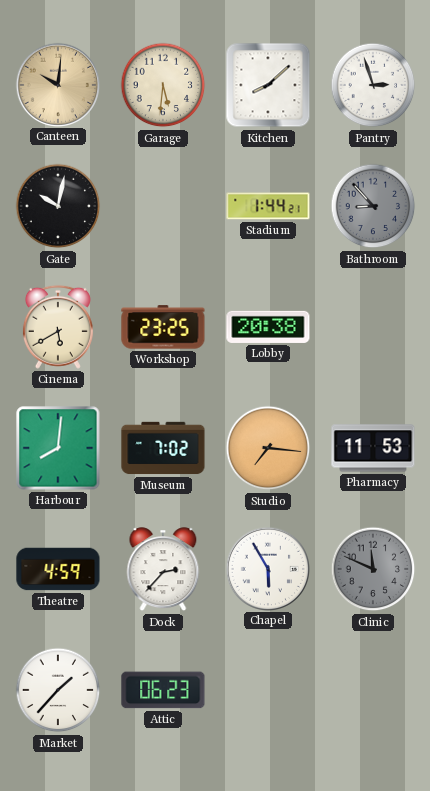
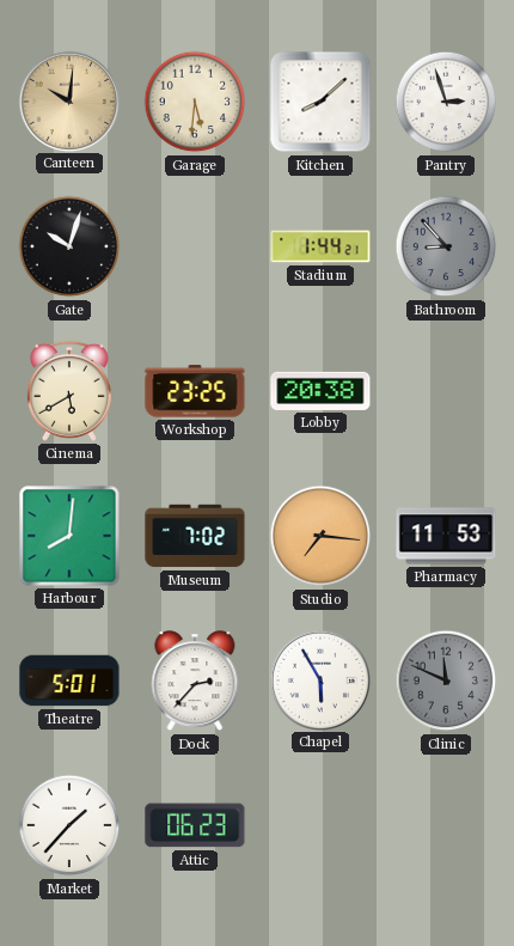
Gate: 10:02 -> 10:03
Theatre: 4:59 -> 5:01
